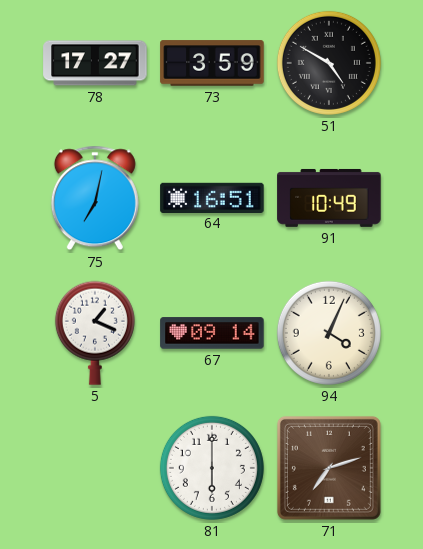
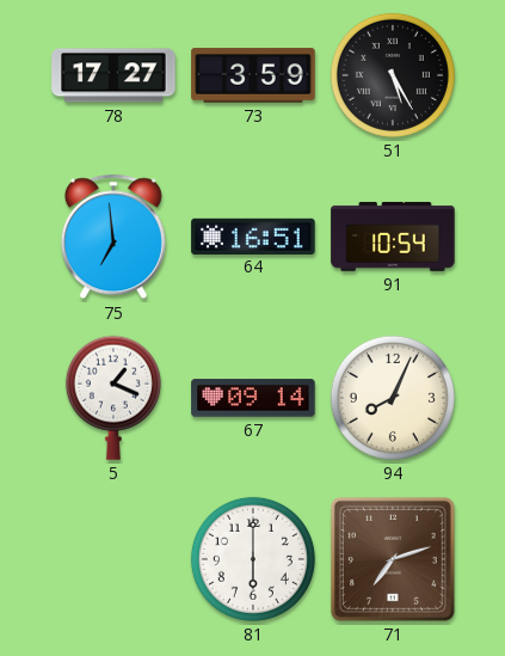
51: 4:50 -> 5:25
75: 7:02 -> 6:59
91: 10:49 -> 10:54
94: 4:04 -> 8:04
